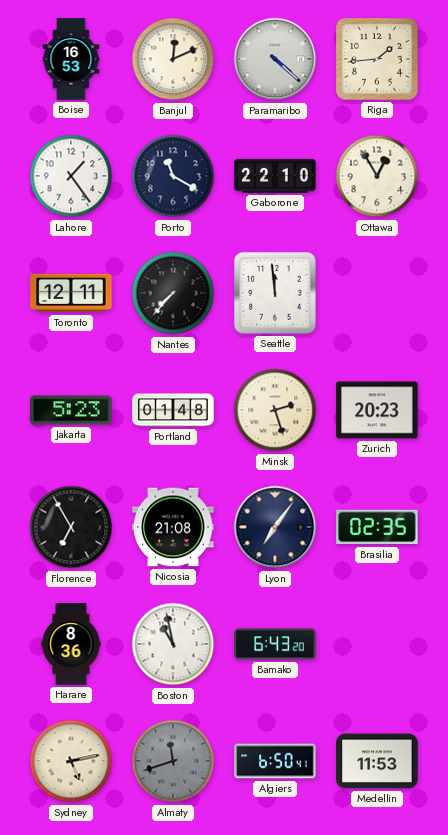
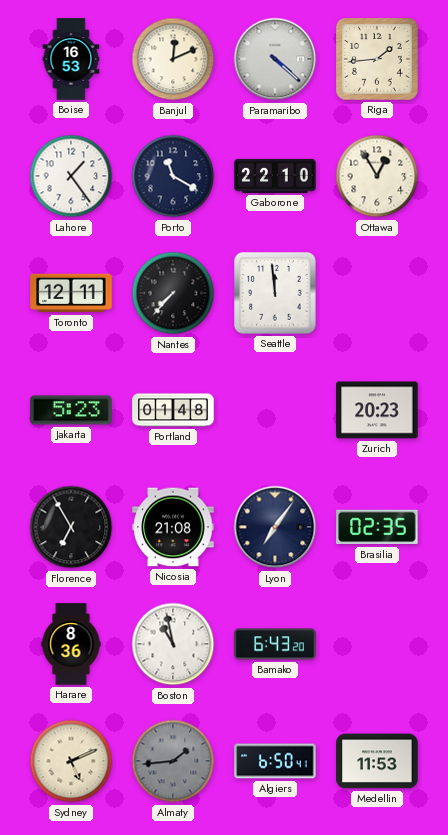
Minsk: 2:27 -> none
Sydney: 5:13 -> 5:11
Almaty: 11:42 -> 1:44
